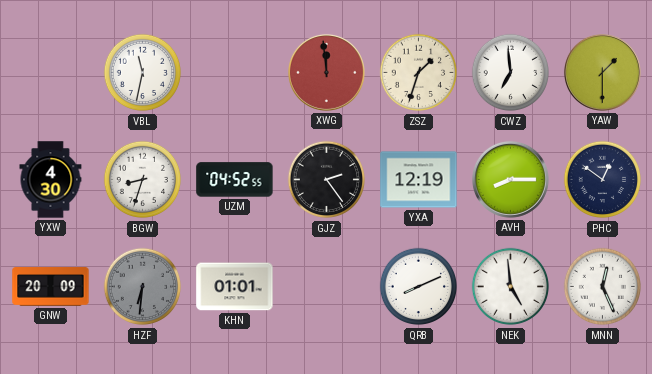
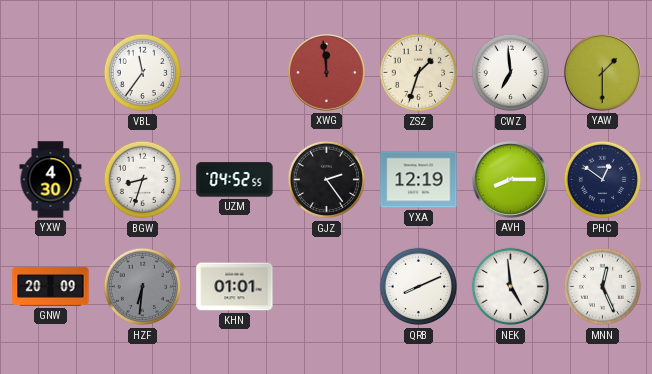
VBL: 11:32 -> 11:36
